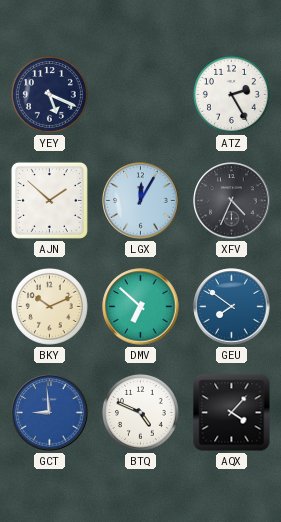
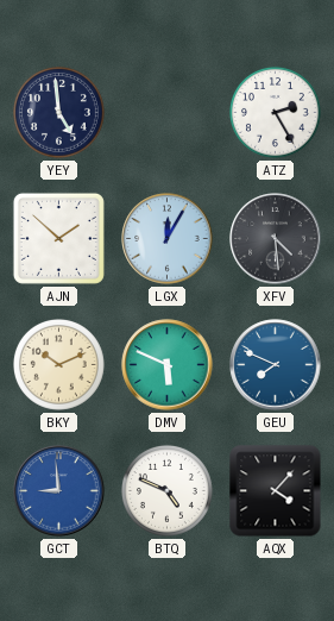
YEY: 5:19 -> 4:59
XFV: 4:34 -> 4:29
DMV: 6:52 -> 5:49
GEU: 7:51 -> 7:49
